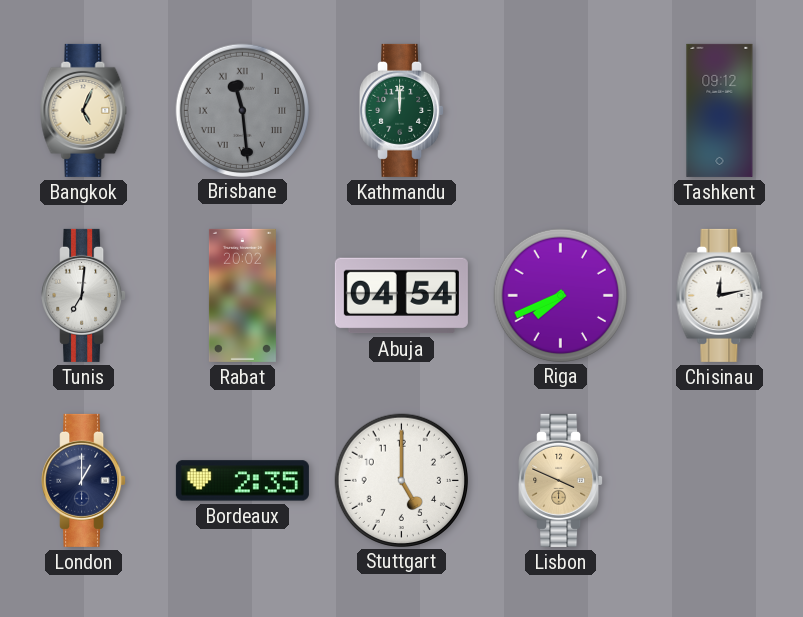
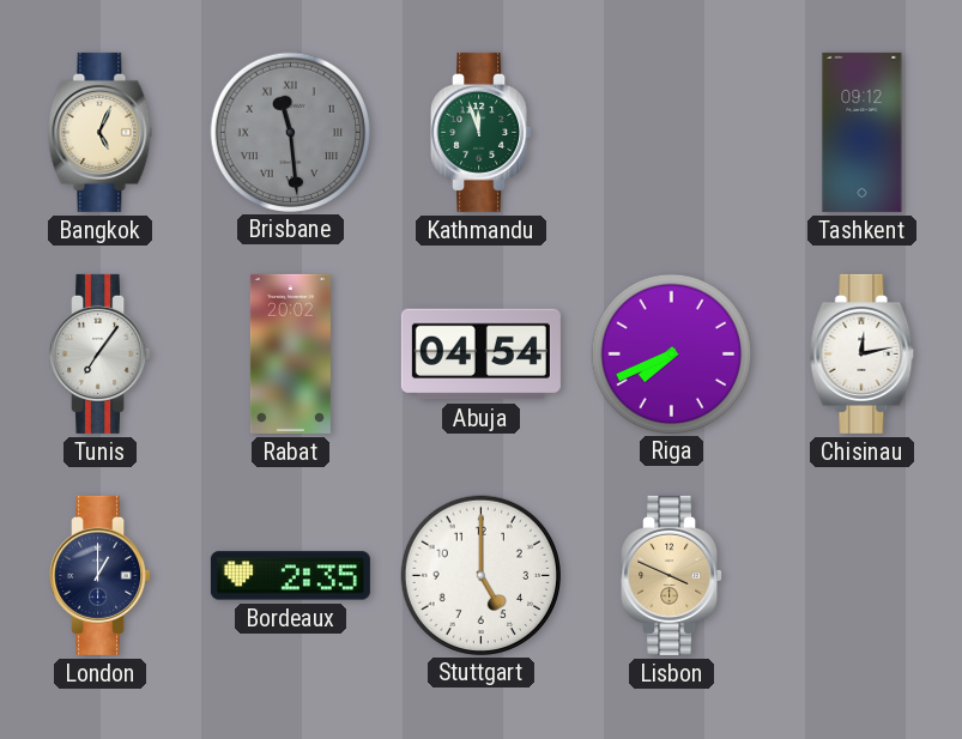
Kathmandu: 12:00 -> 11:57
Tunis: 7:01 -> 7:06
